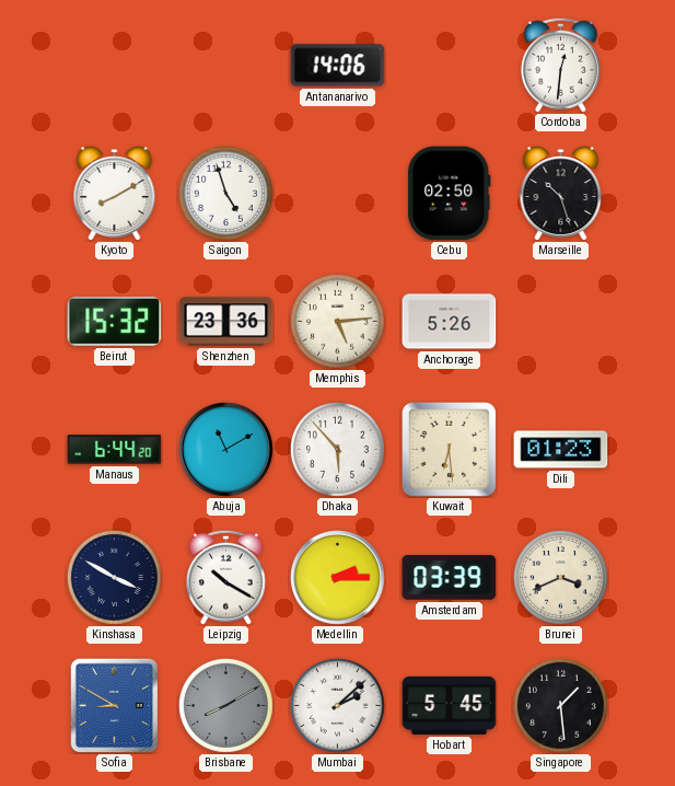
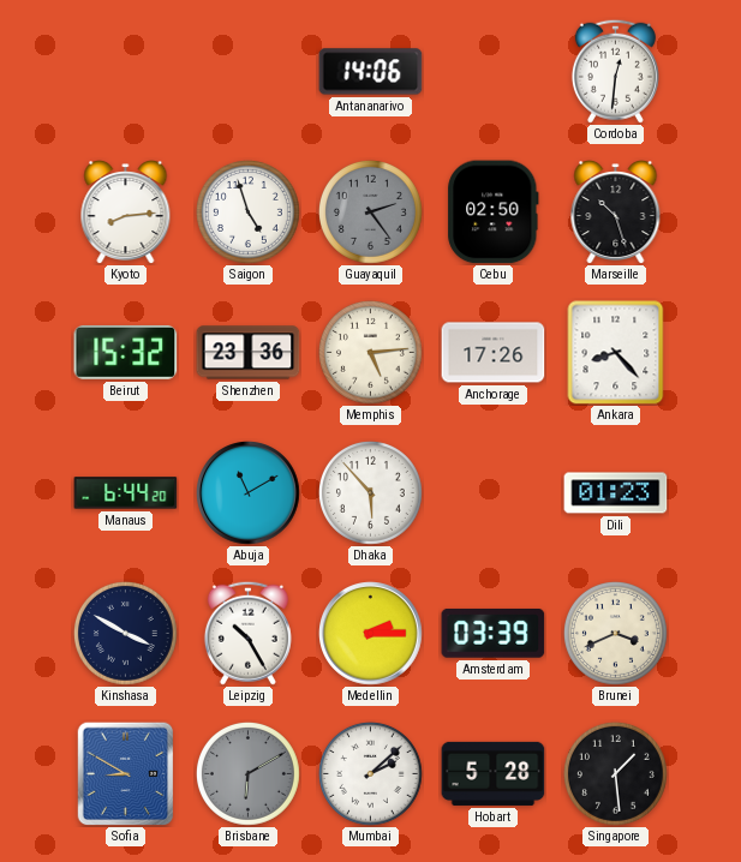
Kyoto: 8:10 -> 8:14
Guayaquil: none -> 2:24
Anchorage: 5:26 -> 17:26
Ankara: none -> 8:23
Kuwait: 6:29 -> none
Leipzig: 10:20 -> 10:25
Brisbane: 8:10 -> 6:10
Hobart: 5:45 -> 5:28
